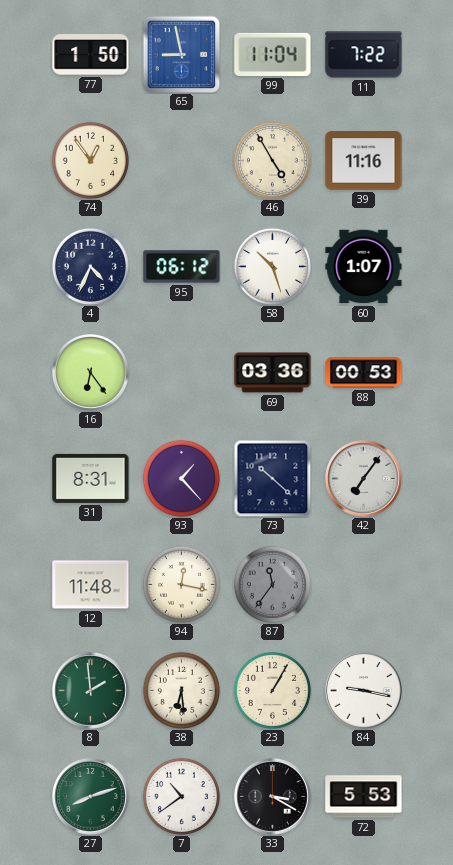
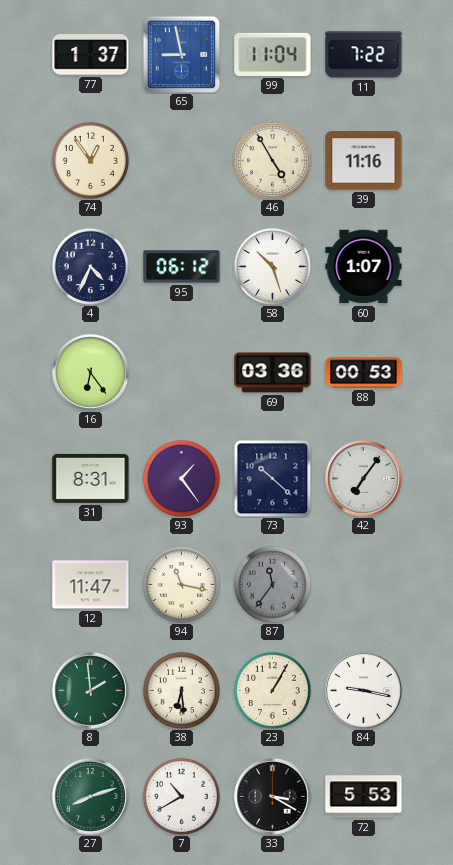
77: 1:50 -> 1:37
93: 1:23 -> 1:24
12: 11:48 -> 11:47
94: 12:17 -> 11:17
7: 10:39 -> 10:40
